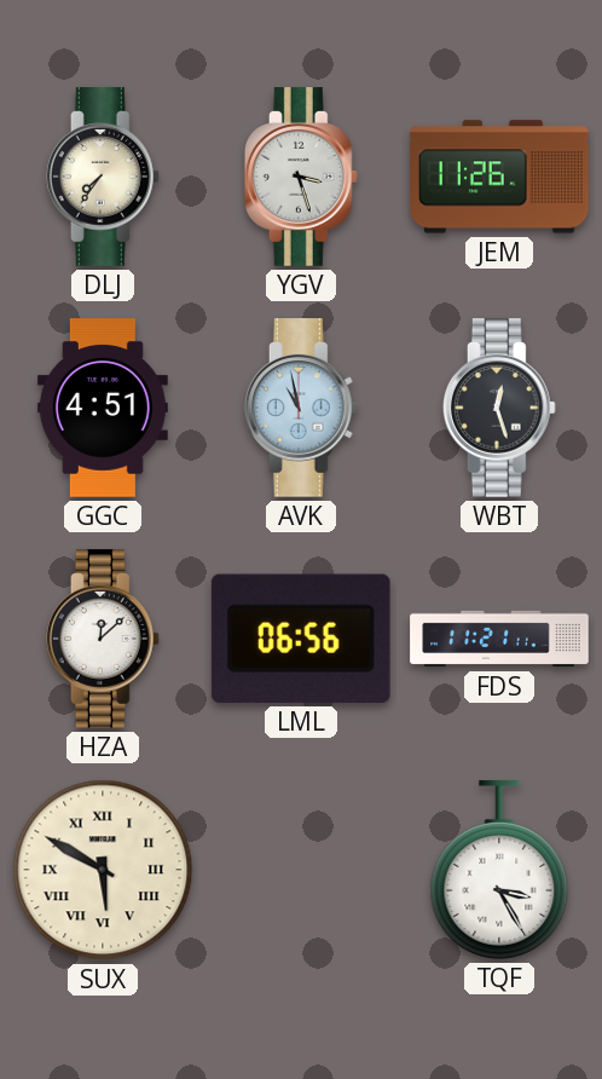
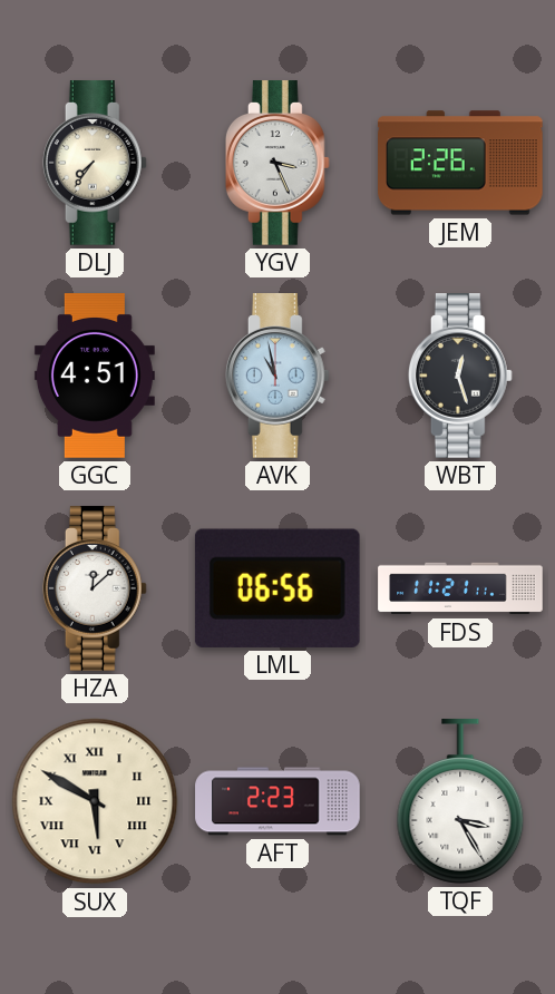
YGV: 3:27 -> 3:26
JEM: 11:26 -> 2:26
AFT: none -> 2:23
